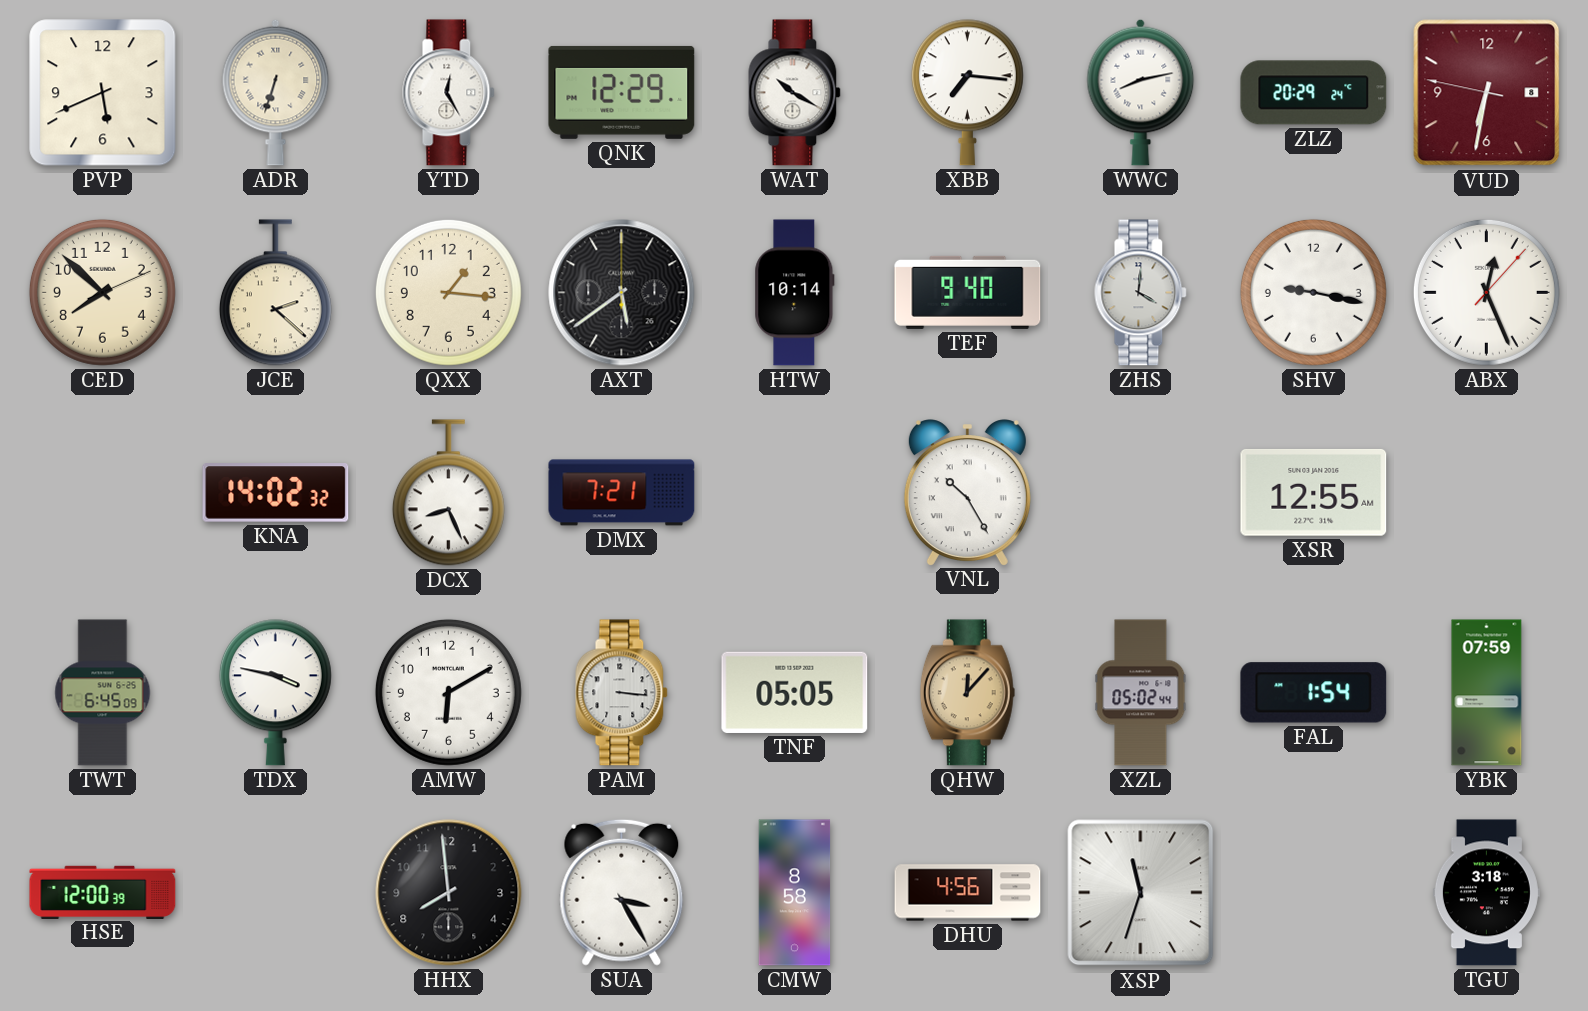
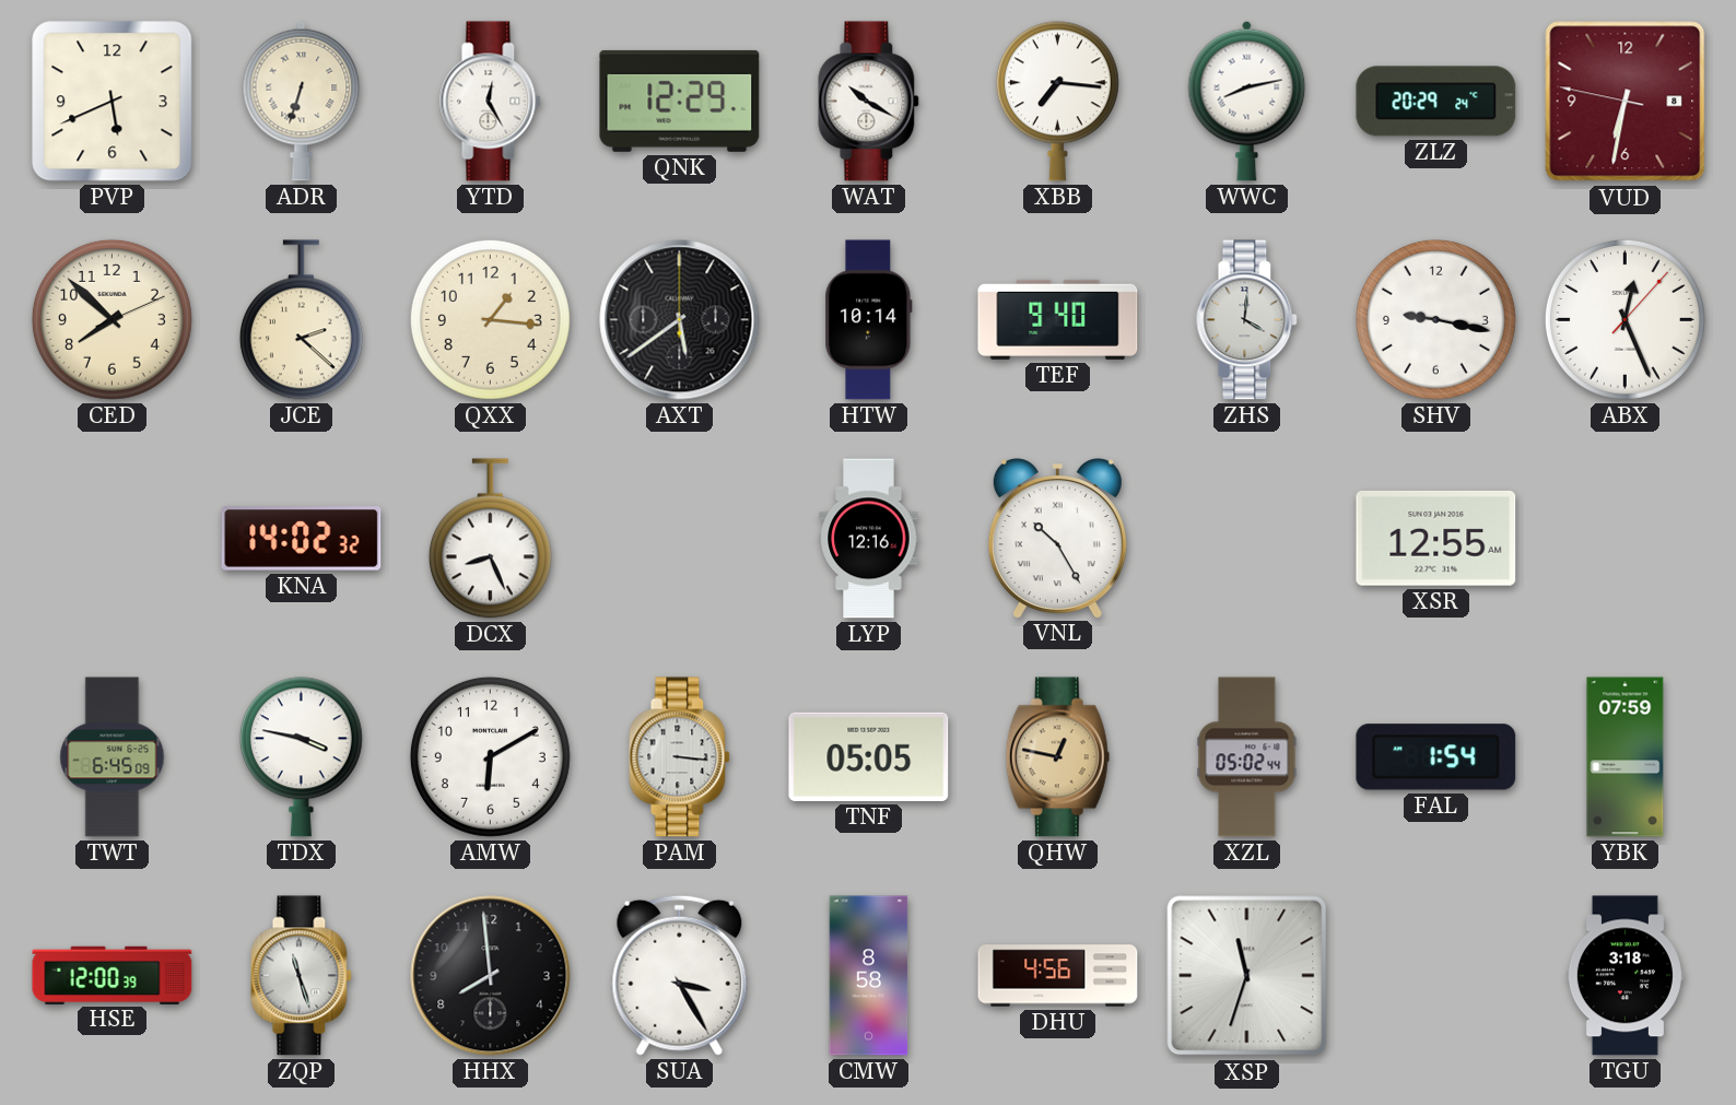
DMX: 7:21 -> none
LYP: none -> 12:16
QHW: 12:07 -> 12:47
ZQP: none -> 11:27
